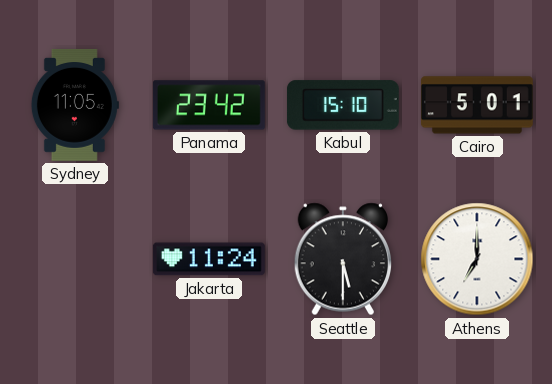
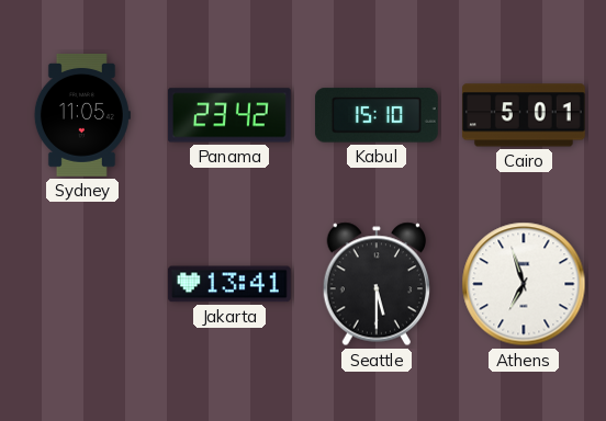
Jakarta: 11:24 -> 13:41
Athens: 7:00 -> 6:57
